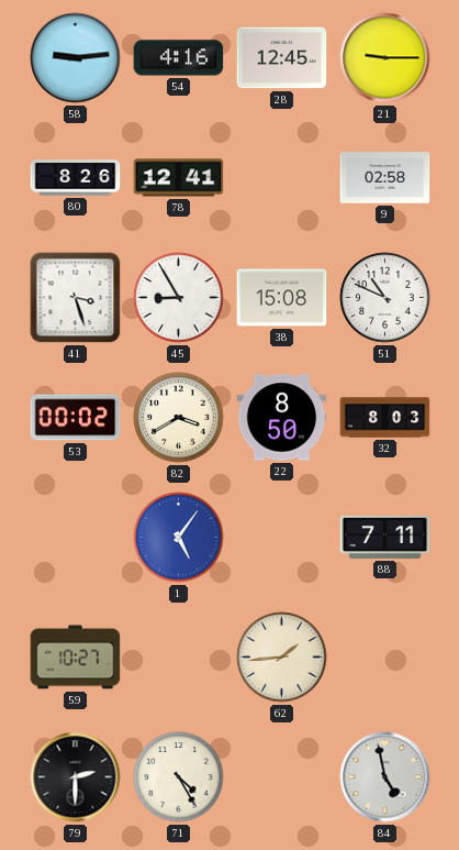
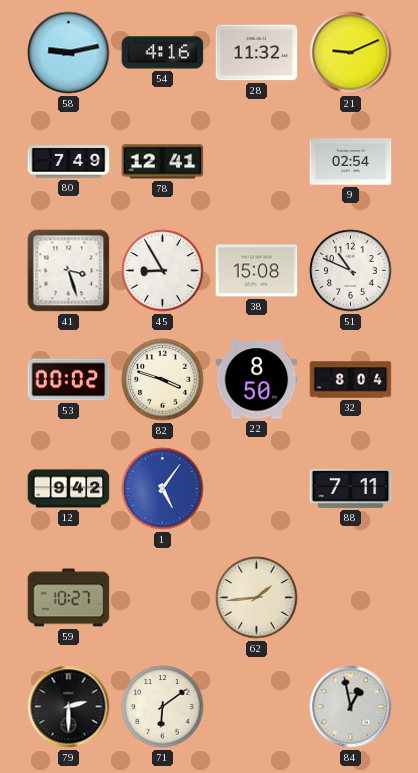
58: 9:14 -> 9:13
28: 12:45 -> 11:32
21: 9:15 -> 9:11
80: 8:26 -> 7:49
9: 02:58 -> 02:54
82: 3:40 -> 3:48
32: 8:03 -> 8:04
12: none -> 9:42
71: 4:25 -> 6:09
84: 4:58 -> 12:58
